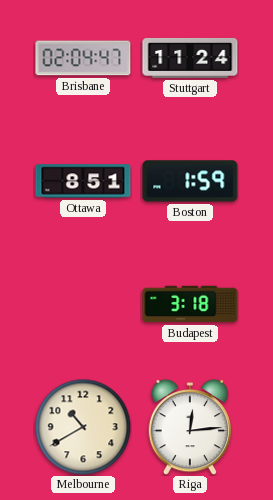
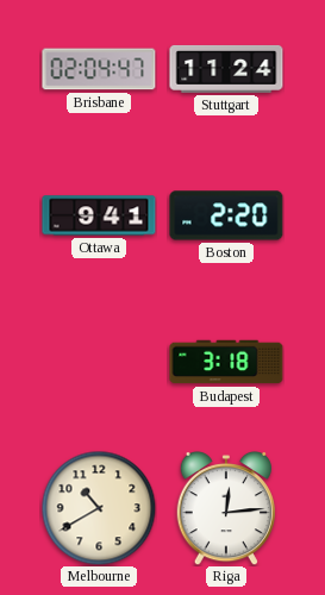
Ottawa: 8:51 -> 9:41
Boston: 1:59 -> 2:20
